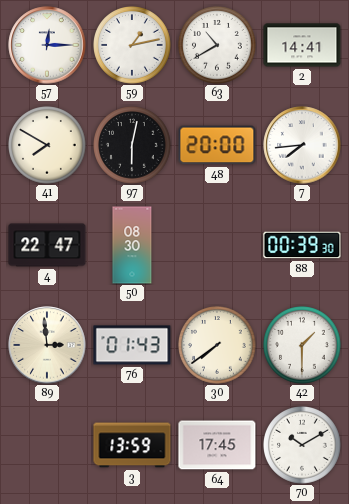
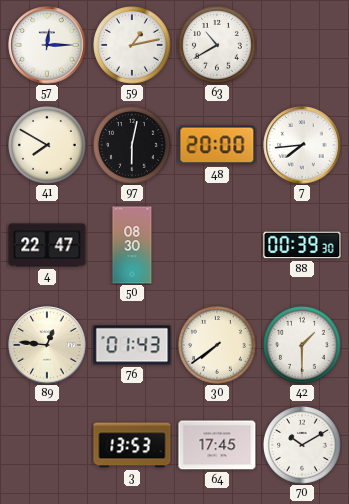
2: 14:41 -> none
89: 2:59 -> 12:46
3: 13:59 -> 13:53
